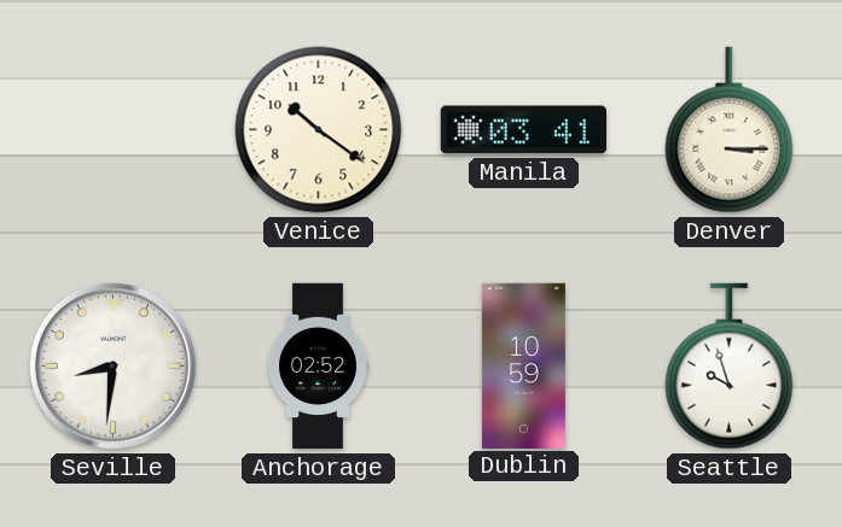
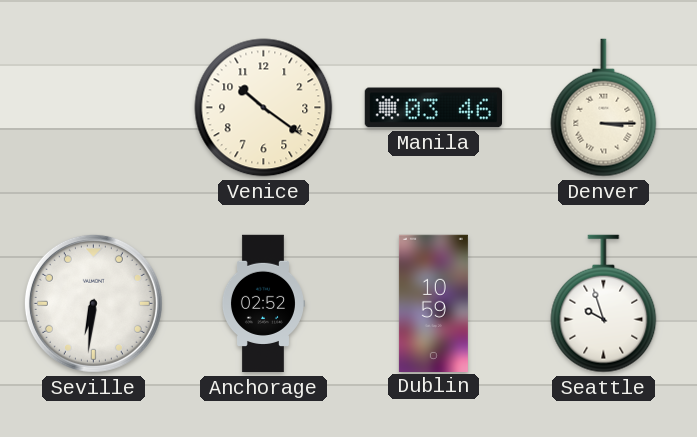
Manila: 03:41 -> 03:46
Seville: 8:31 -> 6:31
